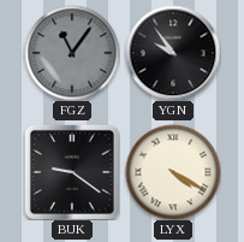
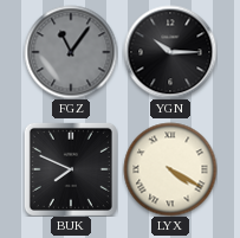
YGN: 9:54 -> 10:15
BUK: 9:21 -> 7:49
